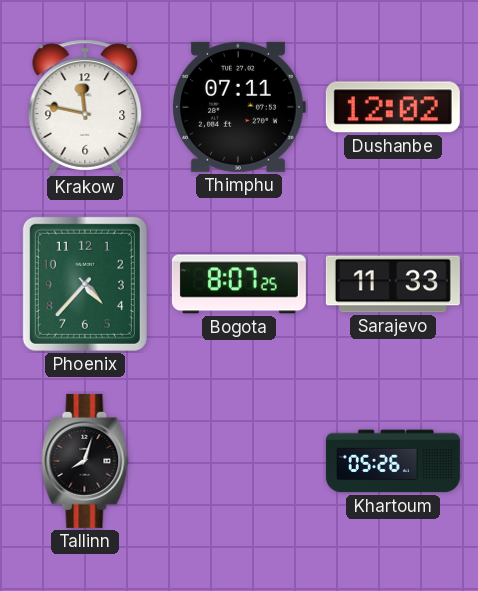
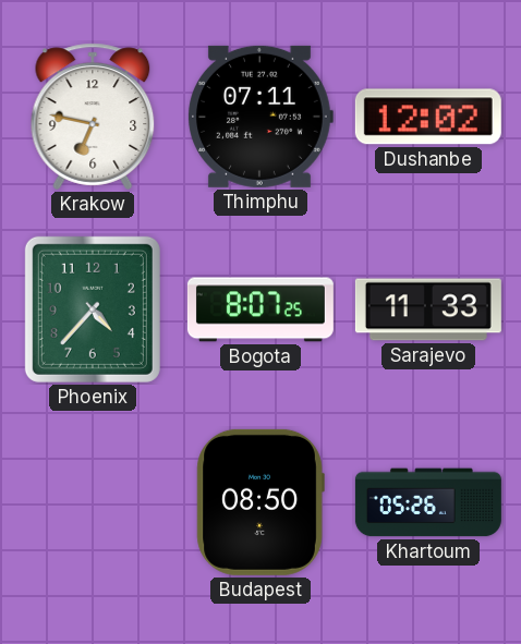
Krakow: 11:47 -> 6:47
Tallinn: 8:03 -> none
Budapest: none -> 08:50
